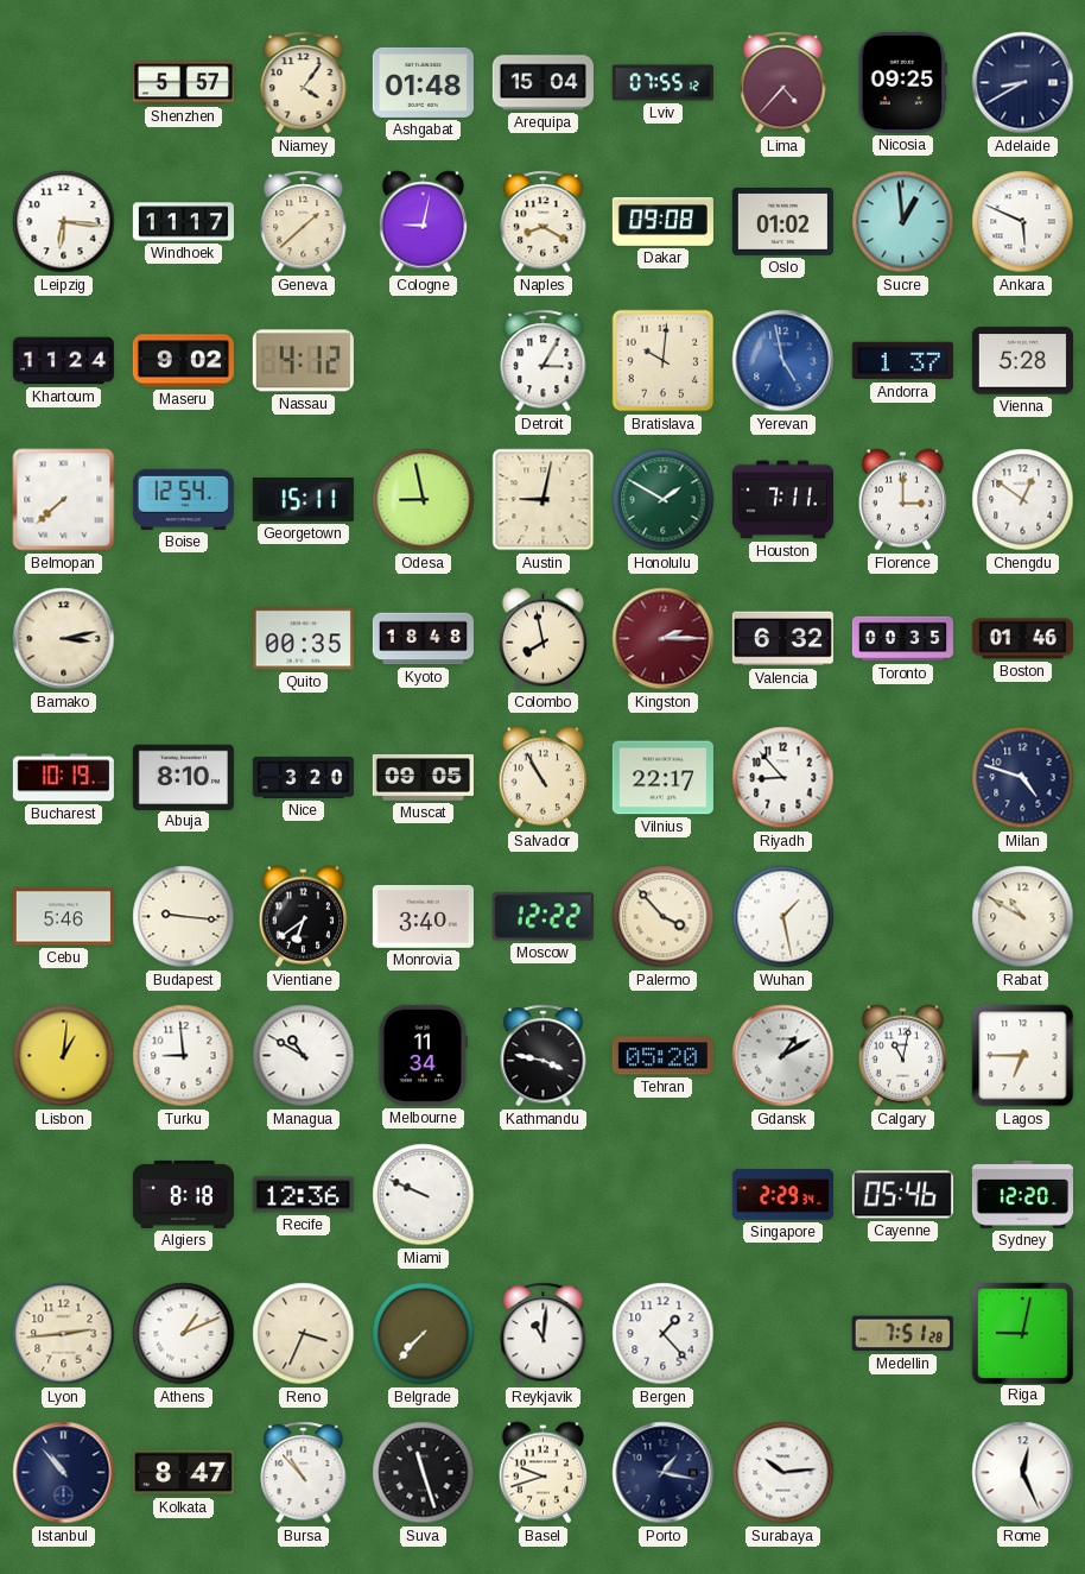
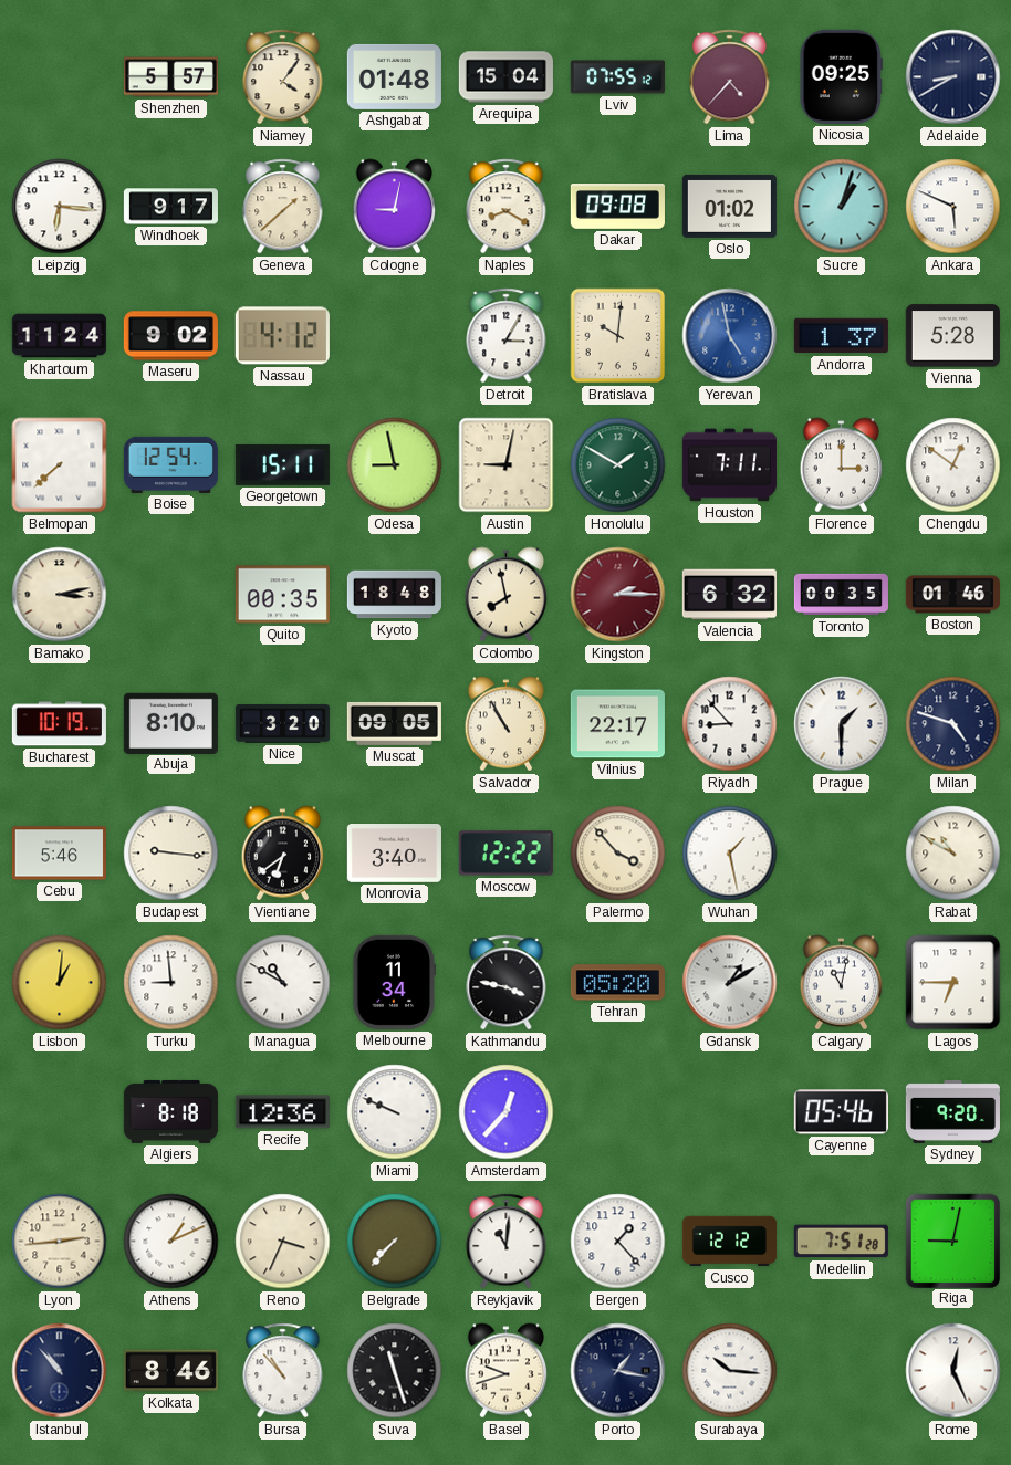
Windhoek: 11:17 -> 9:17
Sucre: 12:59 -> 1:03
Prague: none -> 1:30
Amsterdam: none -> 12:37
Singapore: 2:29 -> none
Sydney: 12:20 -> 9:20
Cusco: none -> 12:12
Kolkata: 8:47 -> 8:46
Surabaya: 10:14 -> 10:16
